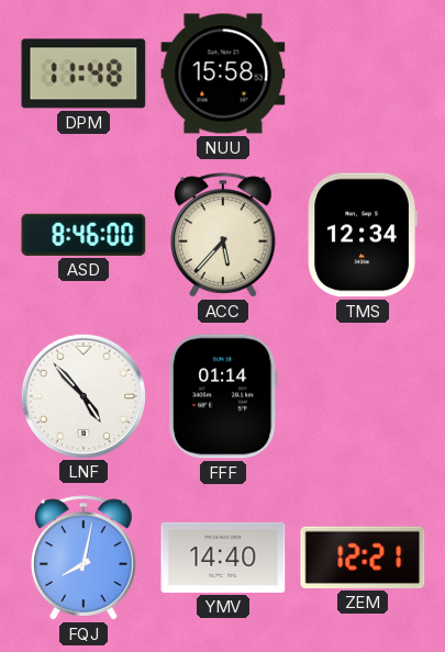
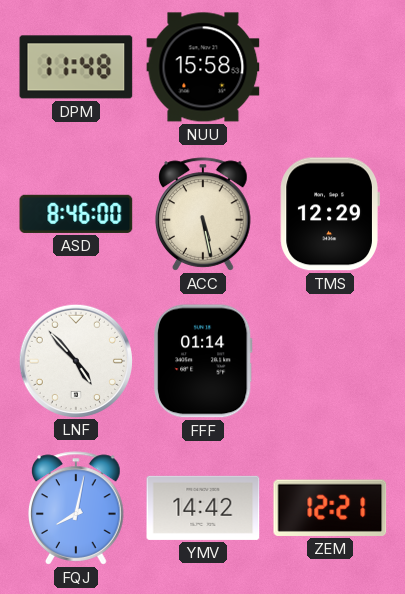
ACC: 5:37 -> 5:28
TMS: 12:34 -> 12:29
YMV: 14:40 -> 14:42
